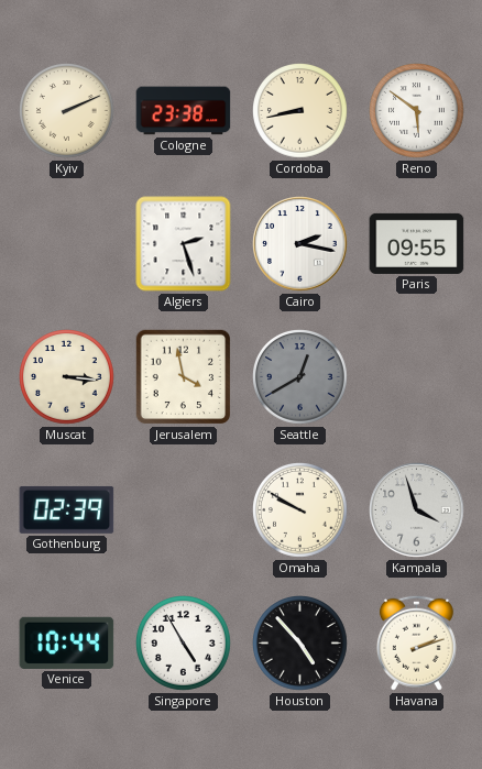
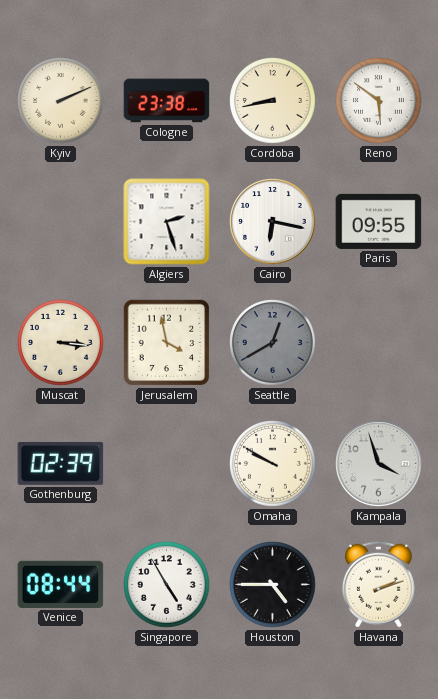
Cairo: 2:17 -> 6:17
Venice: 10:44 -> 08:44
Houston: 4:53 -> 4:45
